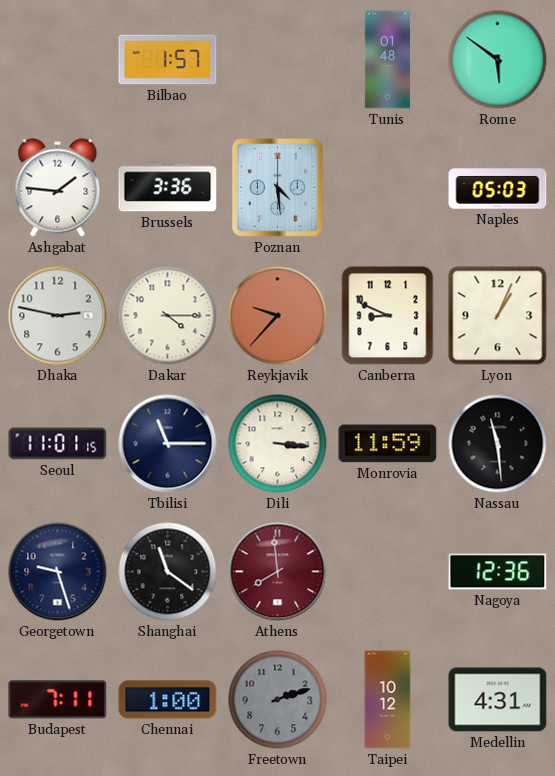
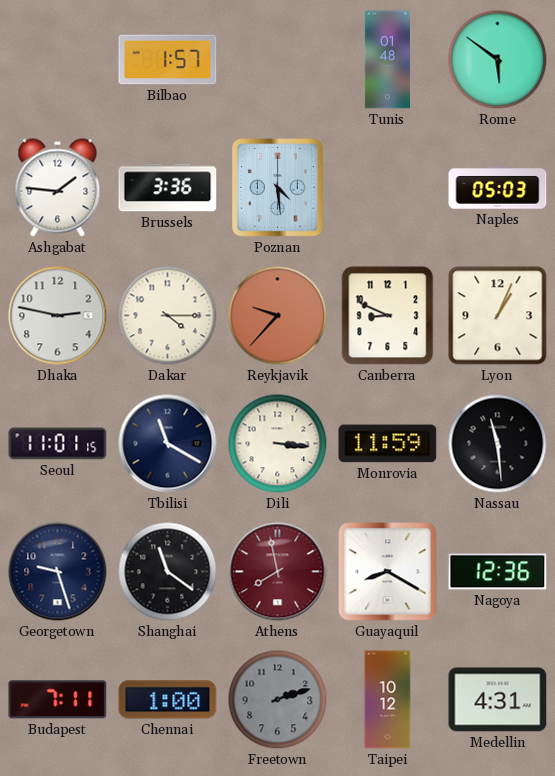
Tbilisi: 11:15 -> 11:20
Athens: 7:59 -> 7:58
Guayaquil: none -> 8:20
